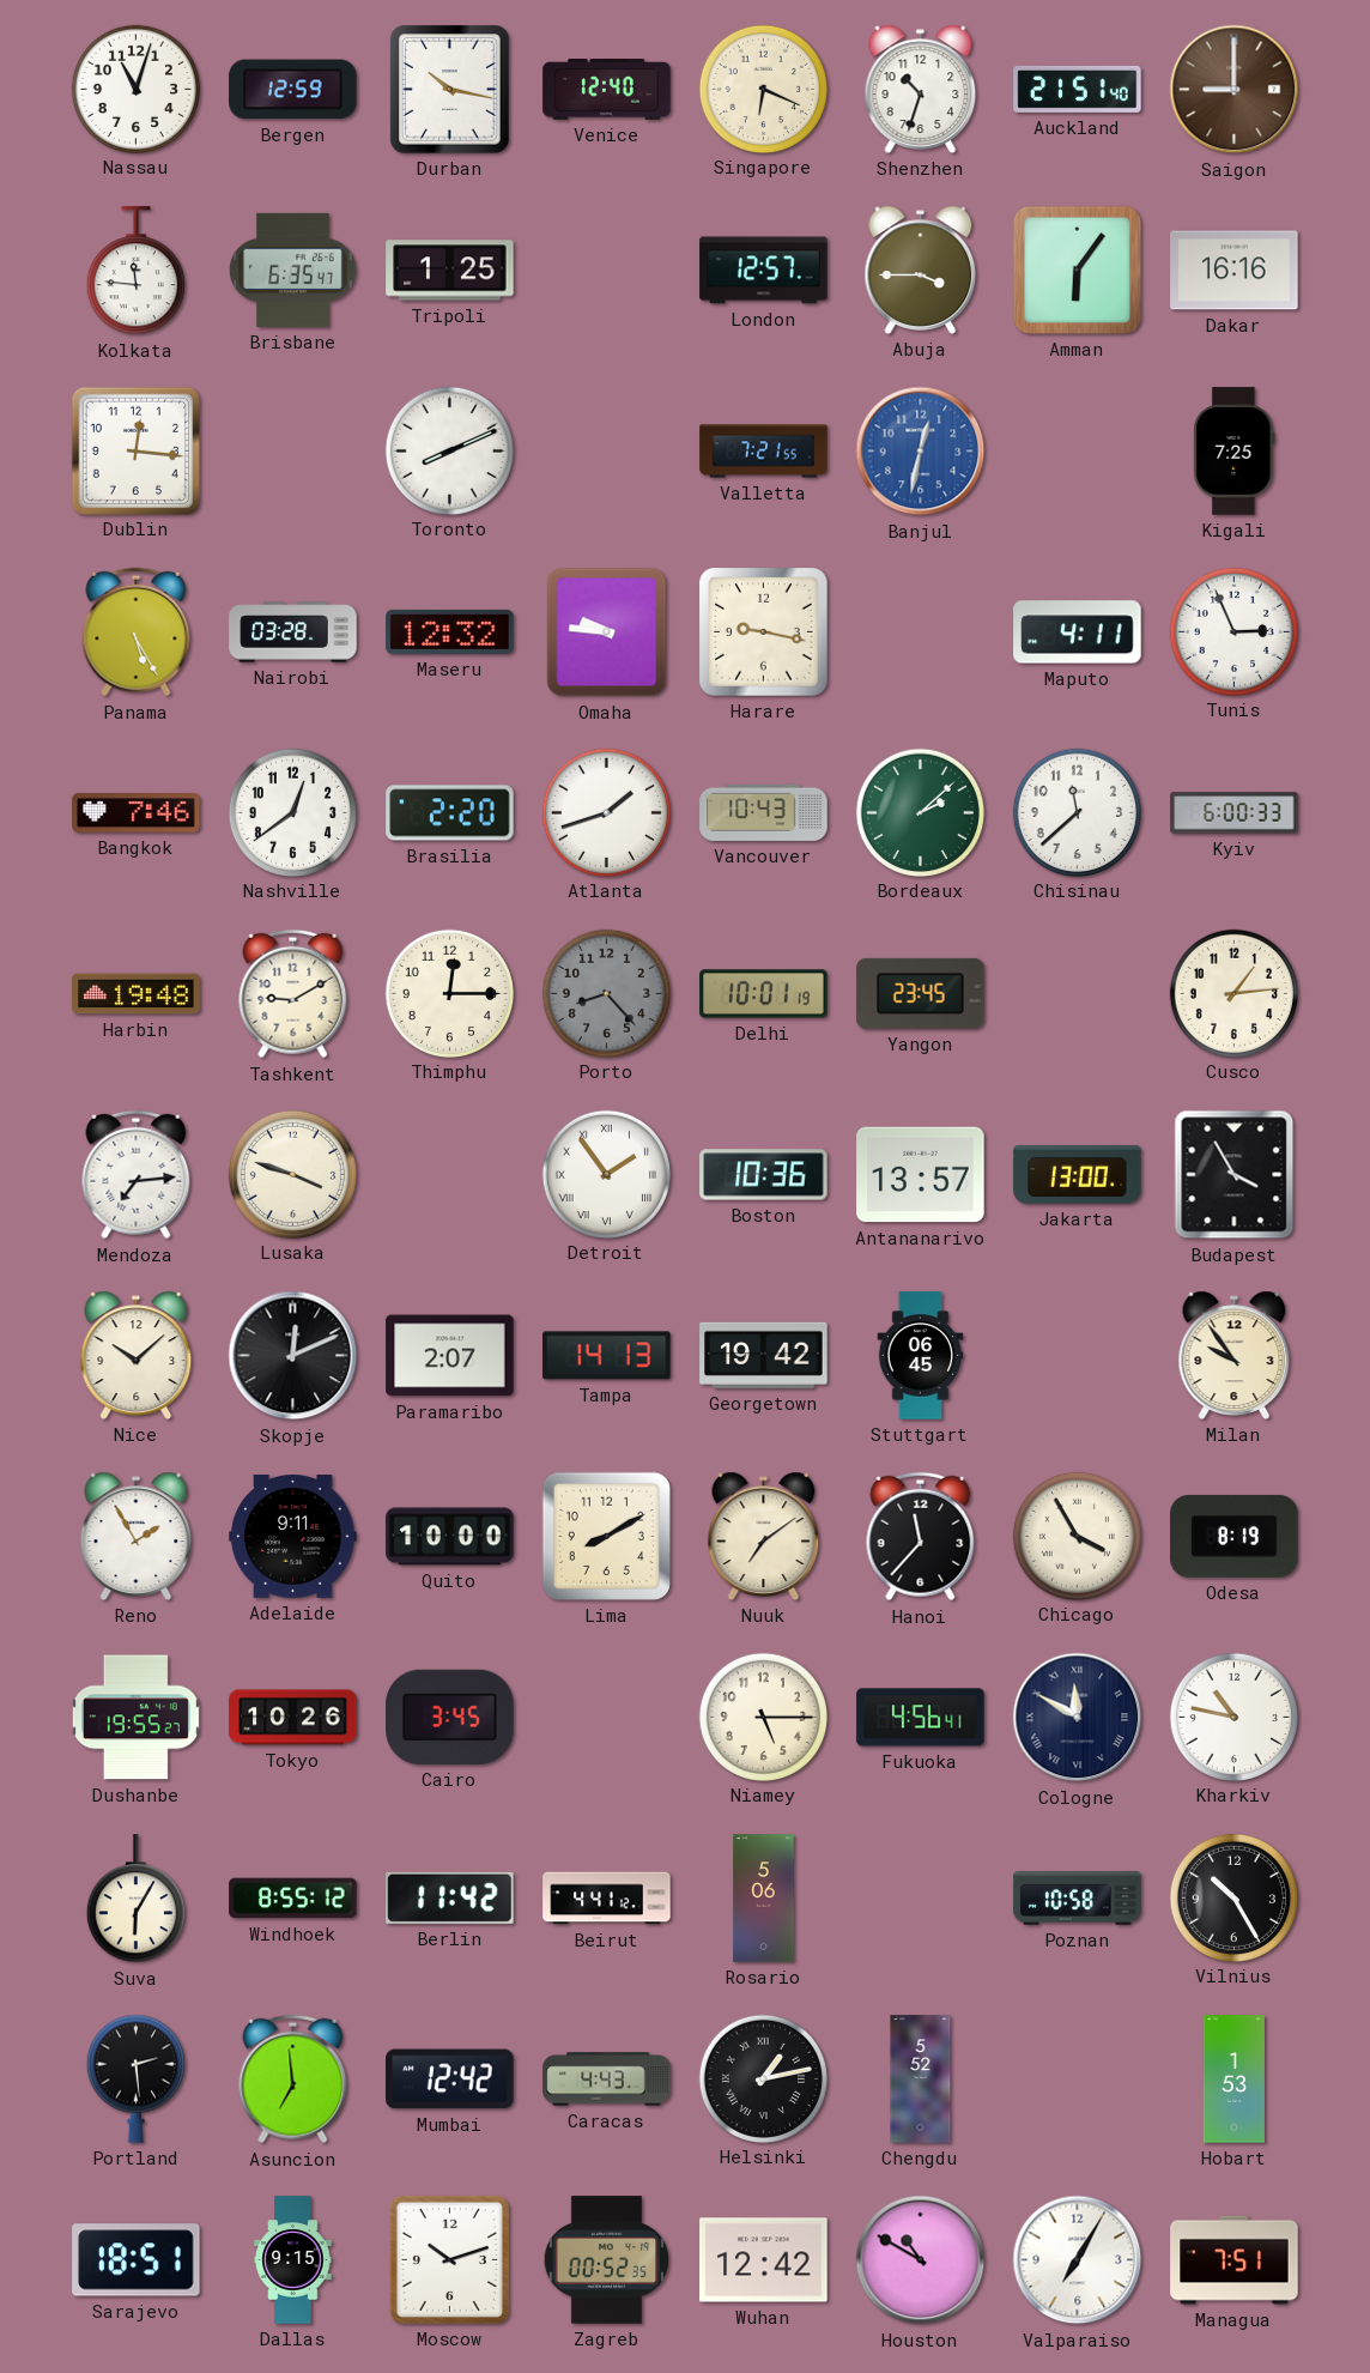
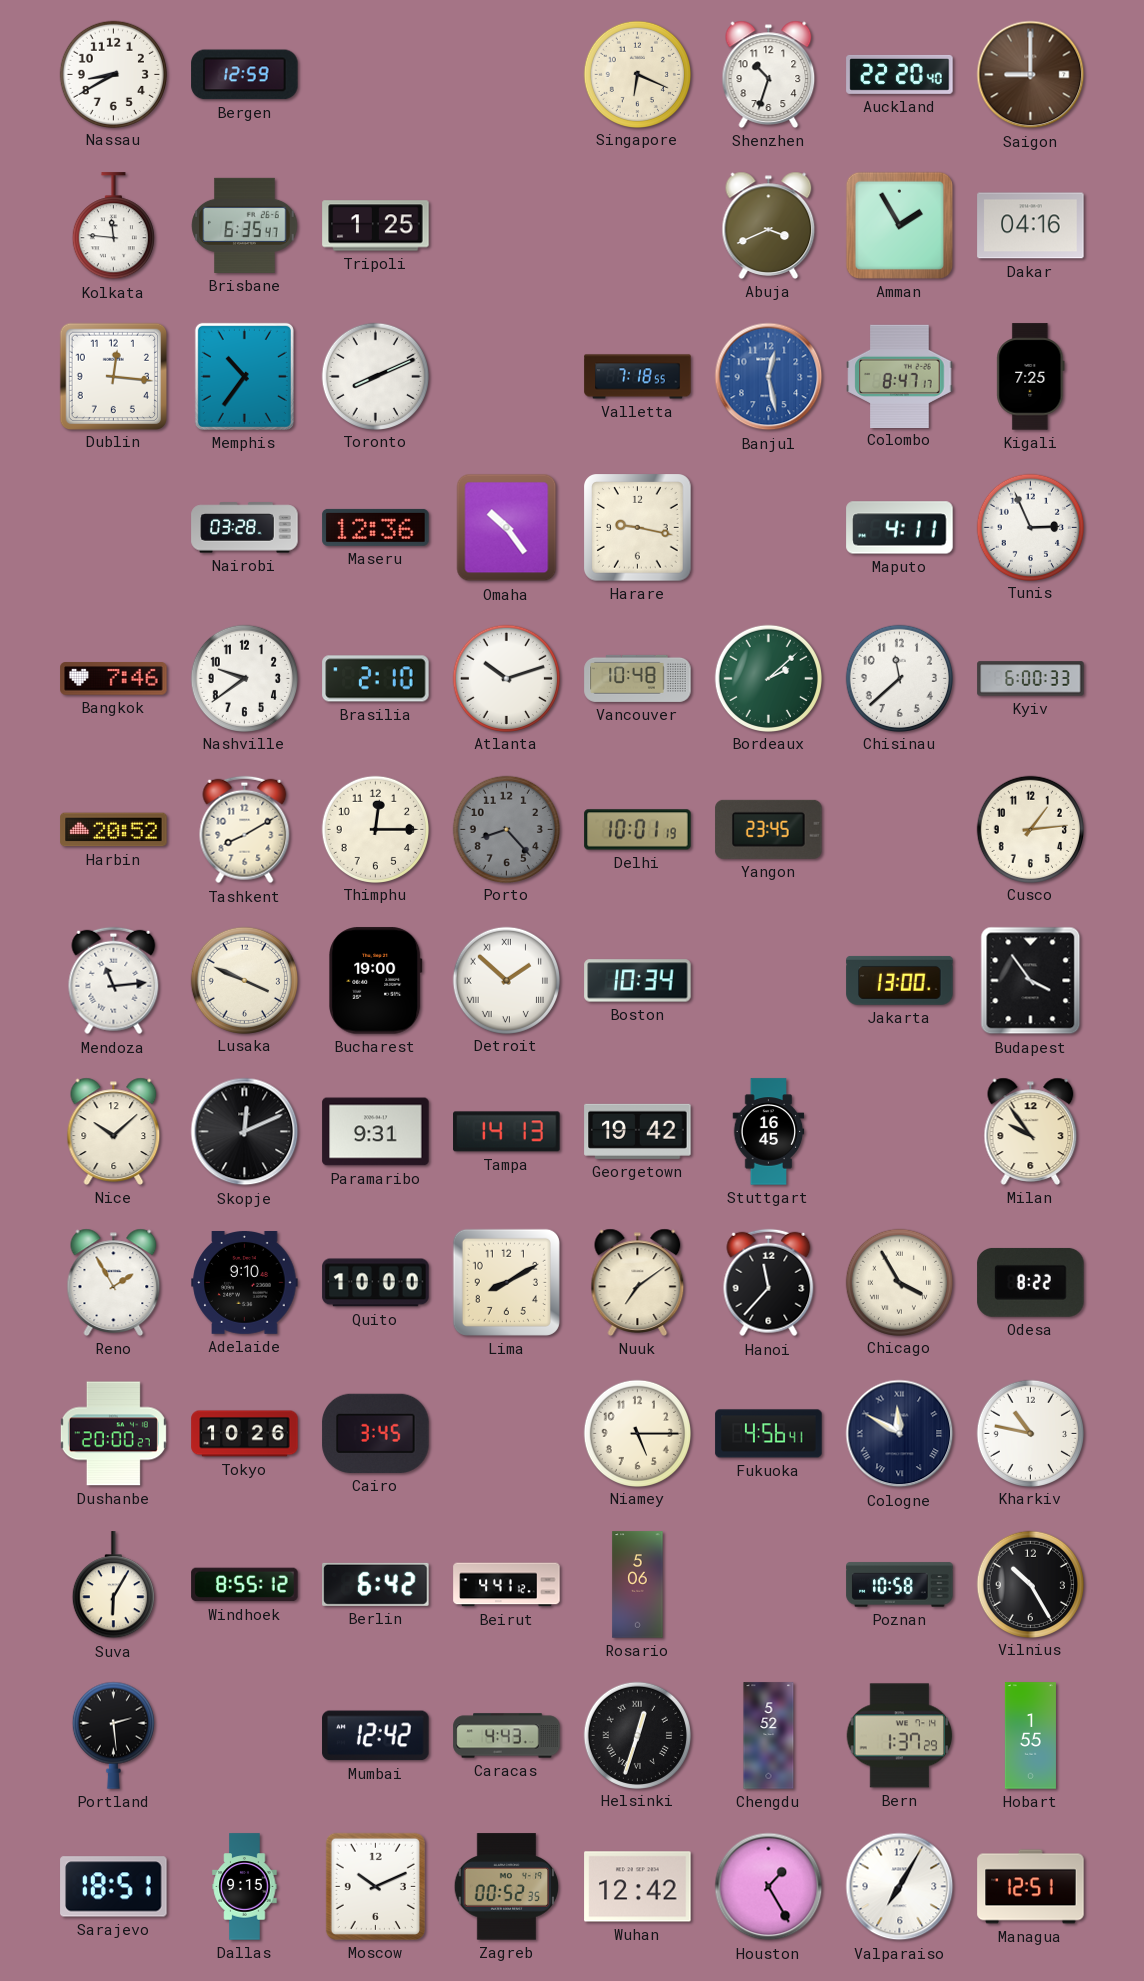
Nassau: 11:03 -> 8:40
Durban: 10:17 -> none
Venice: 12:40 -> none
Auckland: 21:51 -> 22:20
London: 12:57 -> none
Abuja: 3:45 -> 3:41
Amman: 6:06 -> 1:55
Dakar: 16:16 -> 04:16
Memphis: none -> 10:36
Valletta: 7:21 -> 7:18
Banjul: 12:32 -> 12:28
Colombo: none -> 8:47
Panama: 5:25 -> none
Maseru: 12:32 -> 12:36
Omaha: 9:46 -> 10:24
Nashville: 12:39 -> 9:39
Brasilia: 2:20 -> 2:10
Atlanta: 1:42 -> 10:12
Vancouver: 10:43 -> 10:48
Harbin: 19:48 -> 20:52
Tashkent: 9:10 -> 8:10
Mendoza: 7:14 -> 11:14
Lusaka: 3:48 -> 3:49
Bucharest: none -> 19:00
Detroit: 1:54 -> 1:52
Boston: 10:36 -> 10:34
Antananarivo: 13:57 -> none
Budapest: 3:55 -> 3:54
Paramaribo: 2:07 -> 9:31
Stuttgart: 06:45 -> 16:45
Adelaide: 9:11 -> 9:10
Odesa: 8:19 -> 8:22
Dushanbe: 19:55 -> 20:00
Berlin: 11:42 -> 6:42
Asuncion: 6:59 -> none
Helsinki: 1:13 -> 12:33
Bern: none -> 1:37
Hobart: 1:53 -> 1:55
Moscow: 10:12 -> 10:11
Houston: 10:50 -> 1:25
Managua: 7:51 -> 12:51
